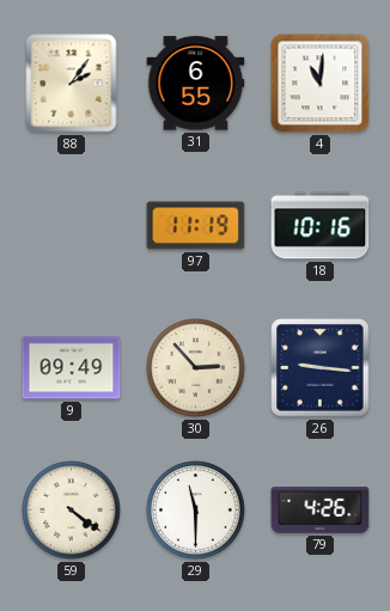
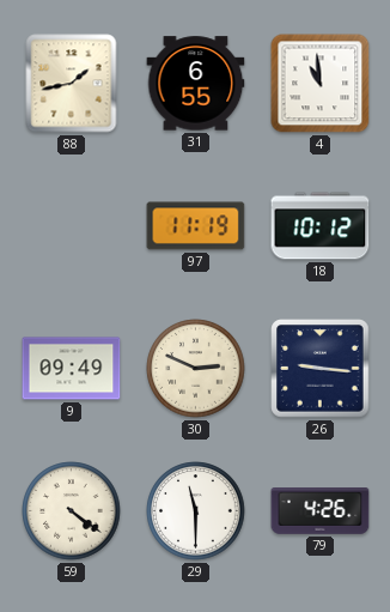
88: 2:06 -> 1:43
4: 11:01 -> 10:59
18: 10:16 -> 10:12
30: 2:53 -> 2:49
